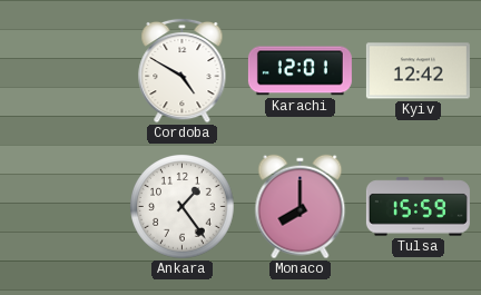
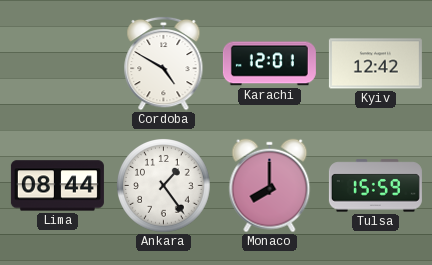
Lima: none -> 08:44
